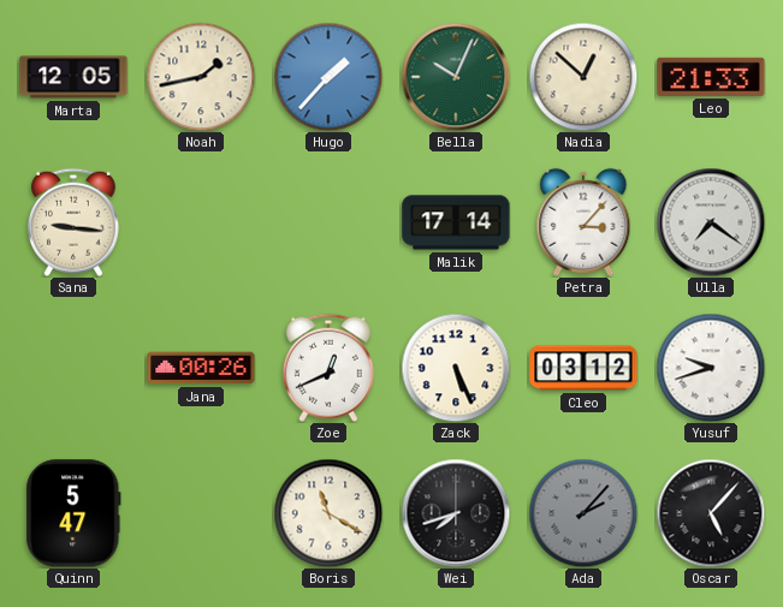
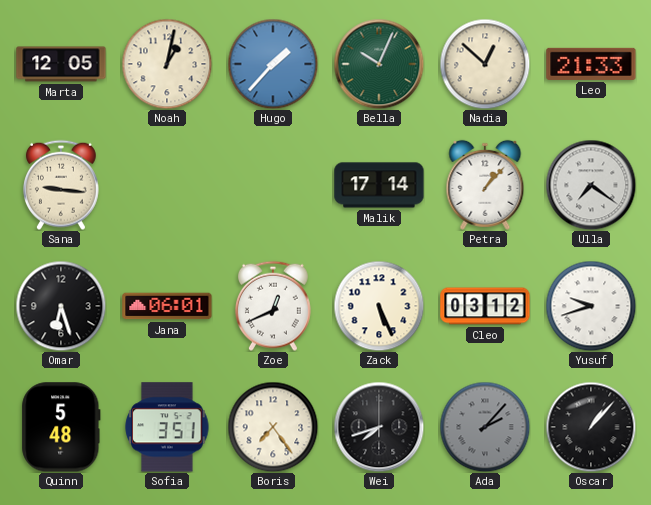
Noah: 1:43 -> 1:02
Petra: 3:07 -> 1:07
Omar: none -> 6:27
Jana: 00:26 -> 06:01
Quinn: 5:47 -> 5:48
Sofia: none -> 3:51
Boris: 11:20 -> 7:24
Oscar: 5:07 -> 1:07
